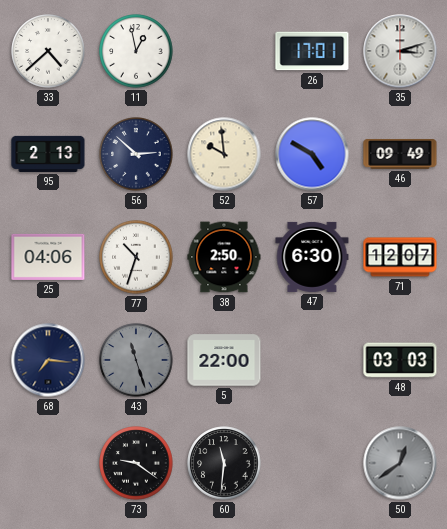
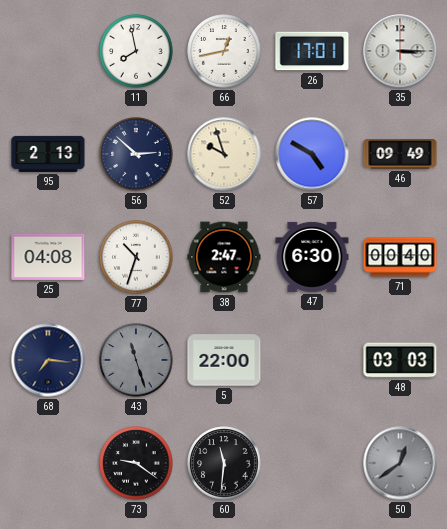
33: 4:38 -> none
11: 12:58 -> 7:58
66: none -> 12:43
35: 3:12 -> 3:15
52: 9:59 -> 9:57
25: 04:06 -> 04:08
38: 2:50 -> 2:47
71: 12:07 -> 00:40
